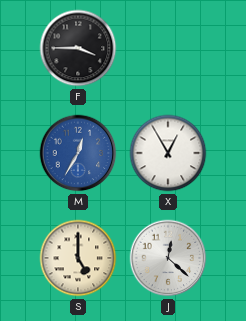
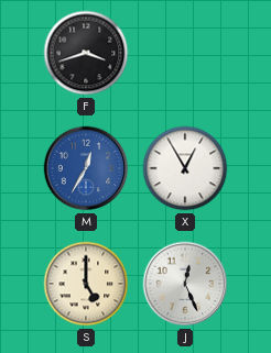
F: 3:45 -> 3:42
J: 12:22 -> 12:26
